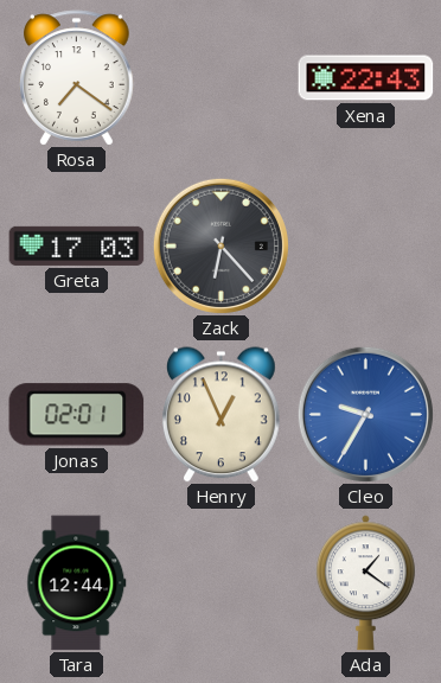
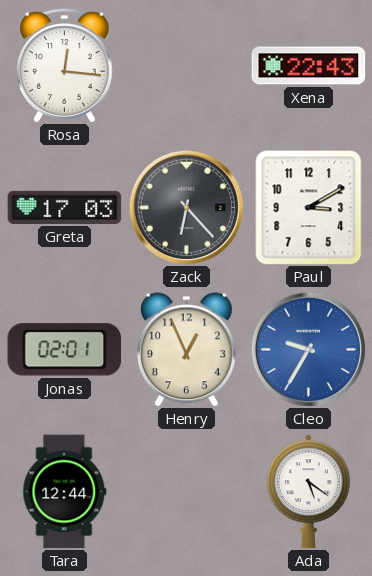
Rosa: 7:21 -> 12:16
Paul: none -> 3:10
Ada: 1:21 -> 5:21
